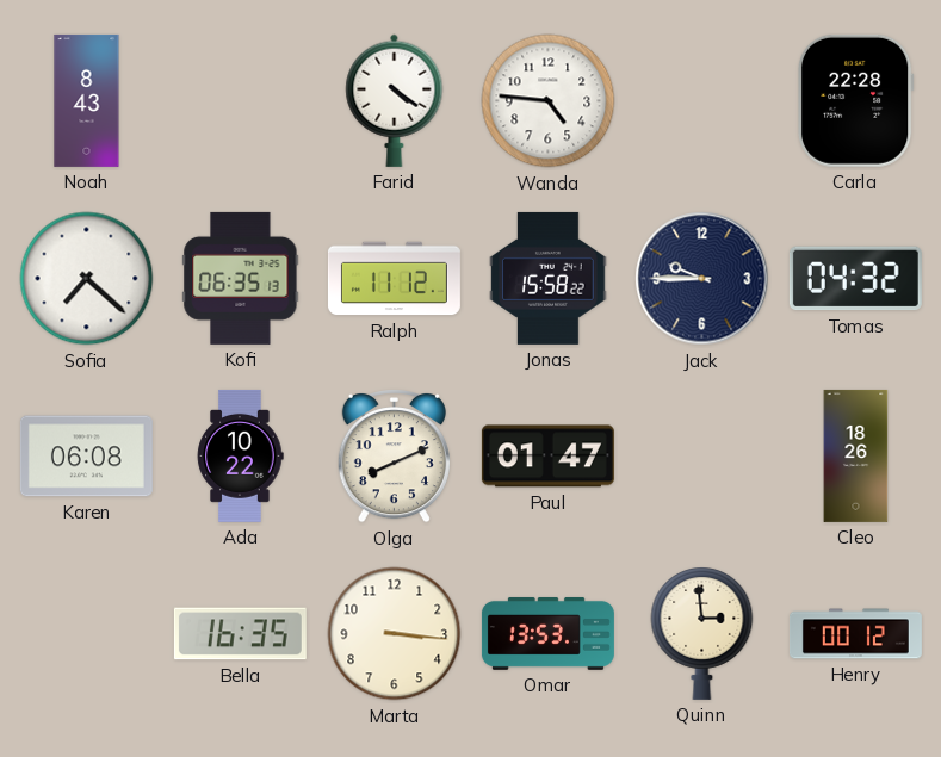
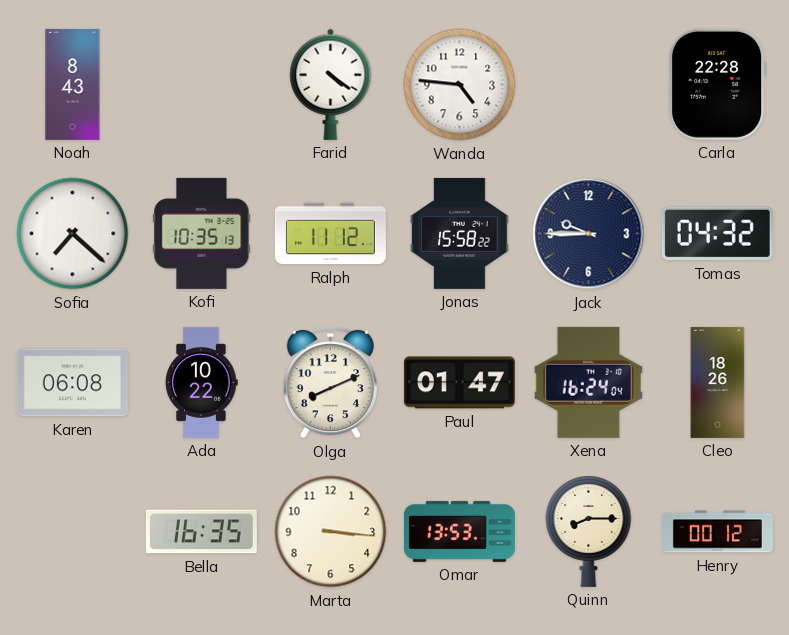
Kofi: 06:35 -> 10:35
Xena: none -> 16:24
Quinn: 2:59 -> 8:15
